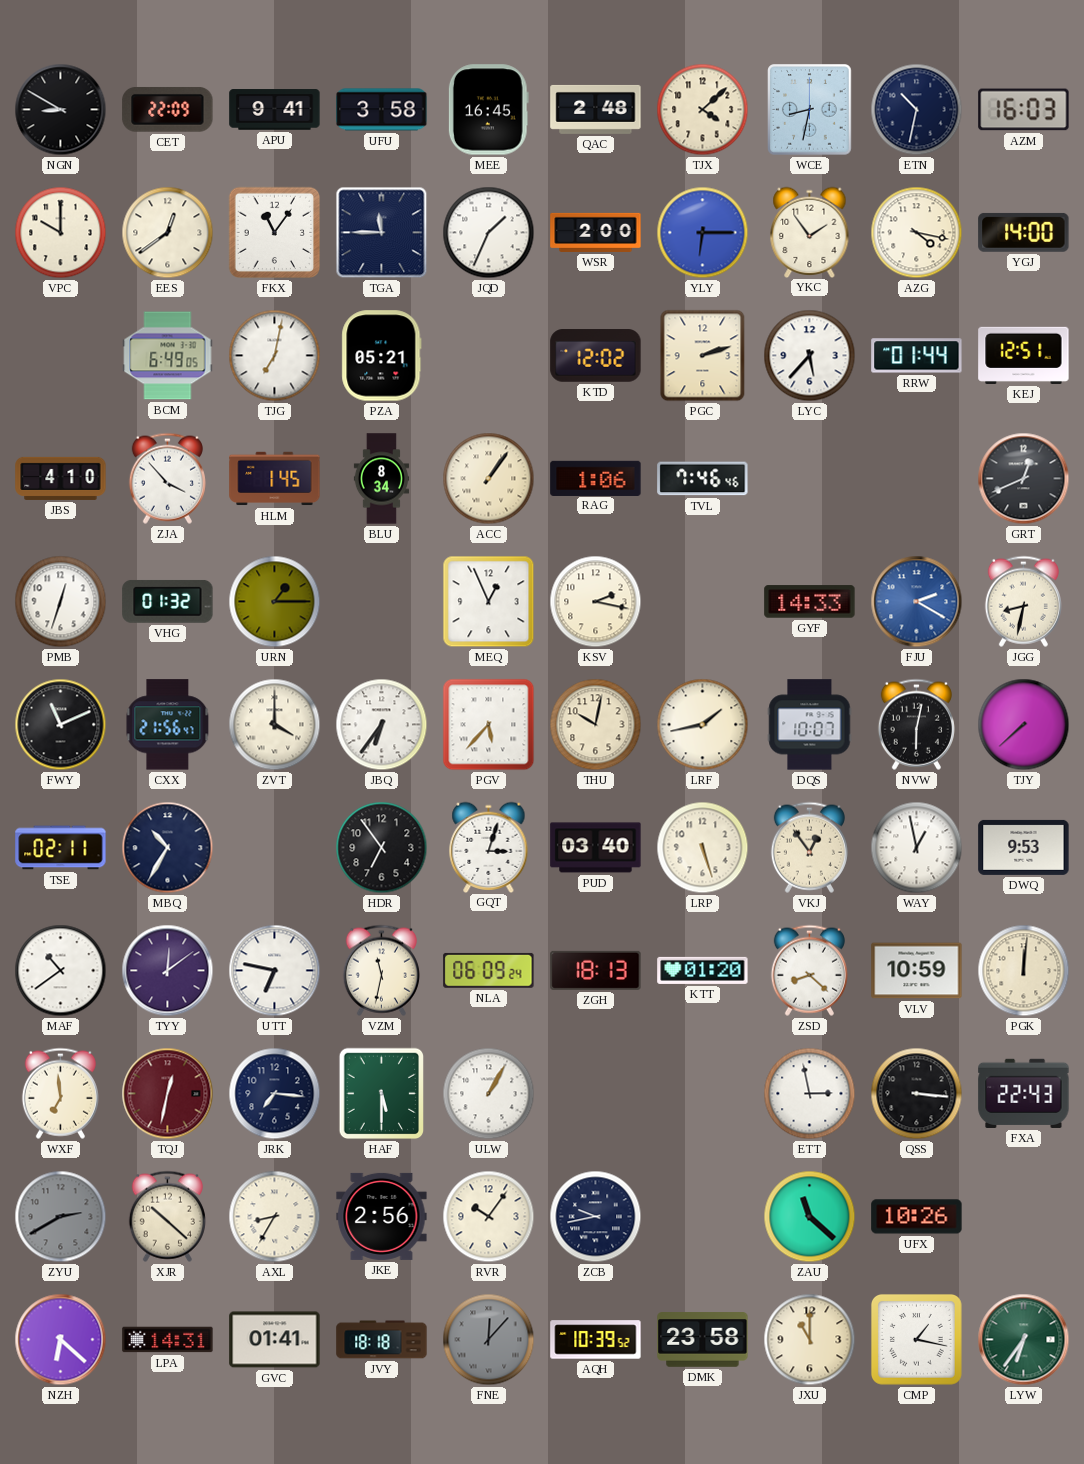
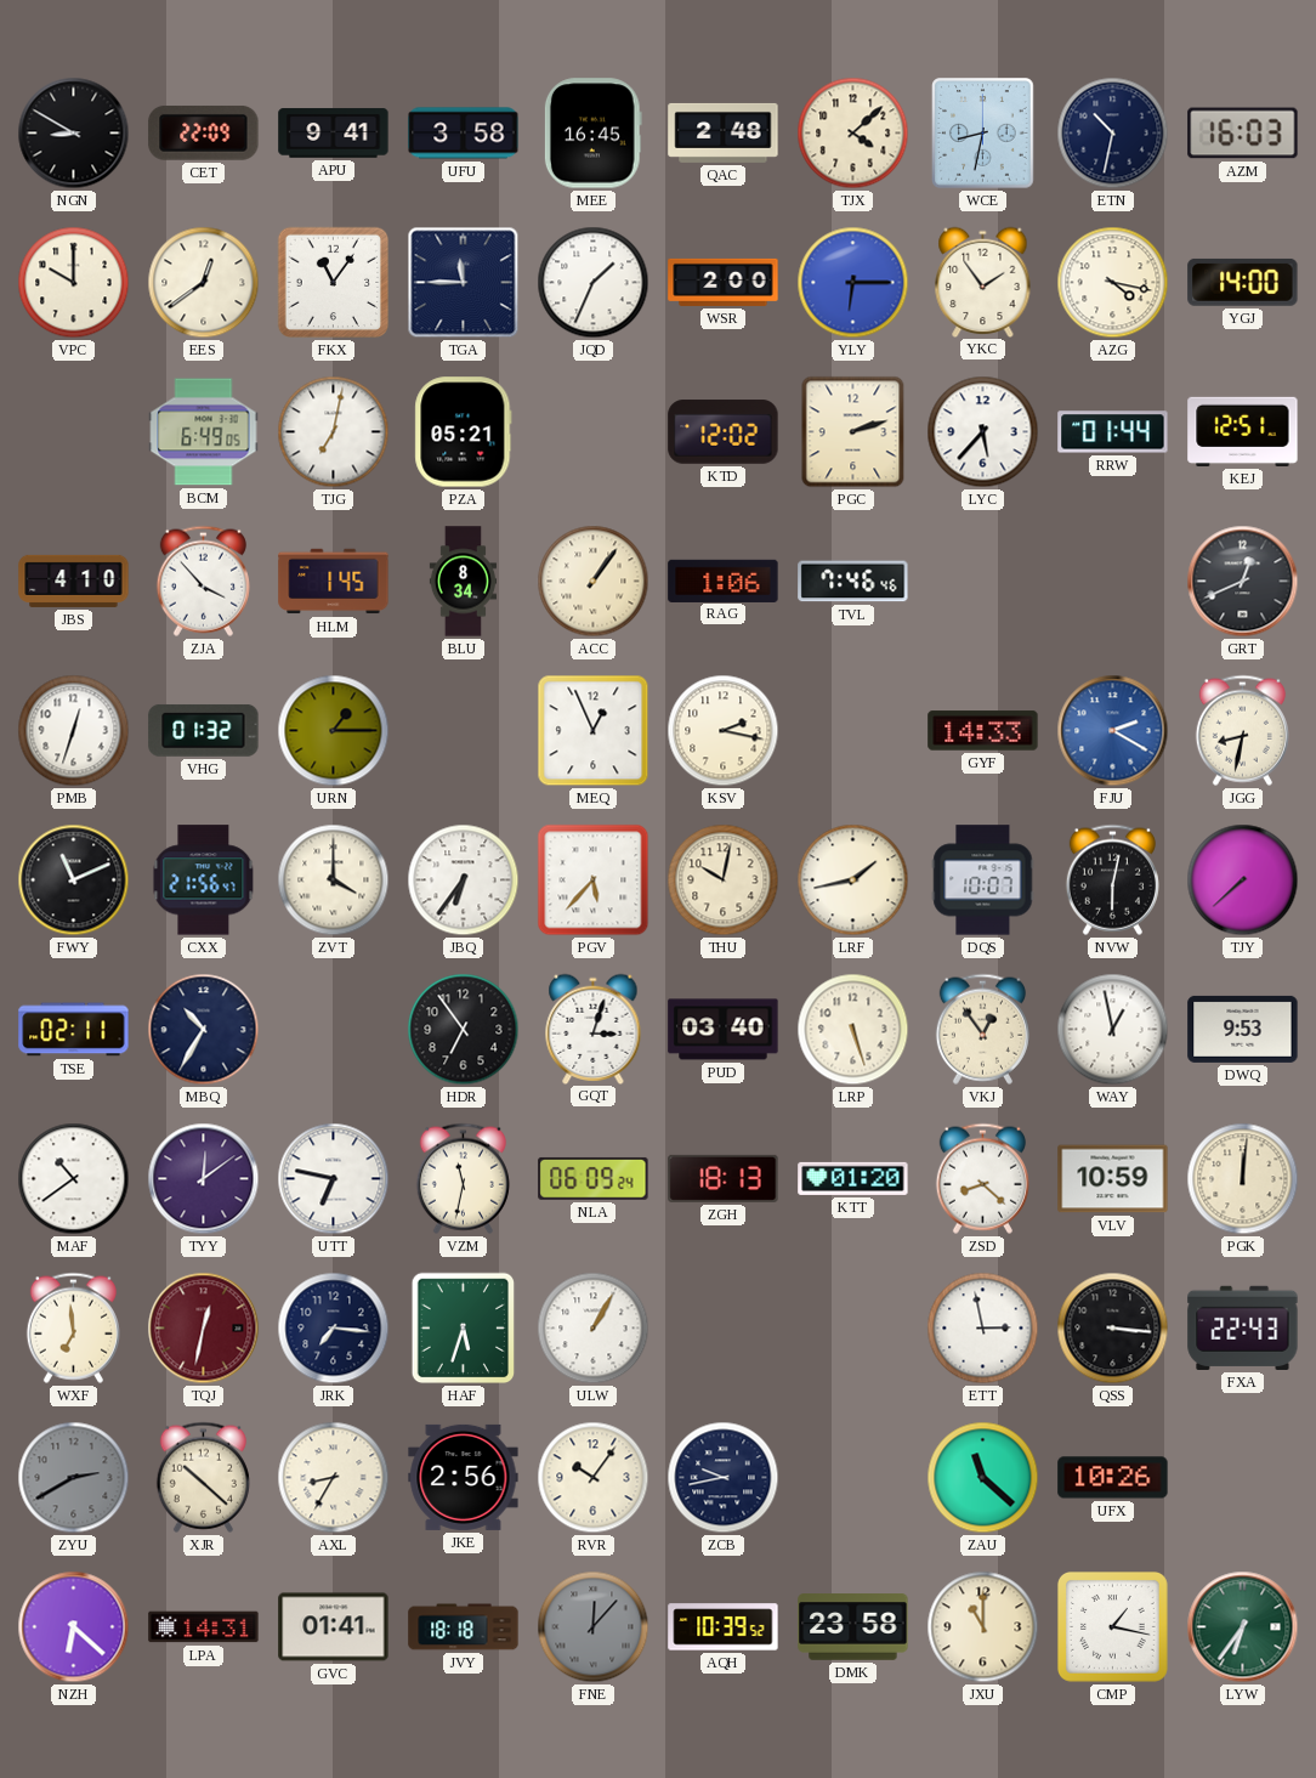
HAF: 5:30 -> 5:33
